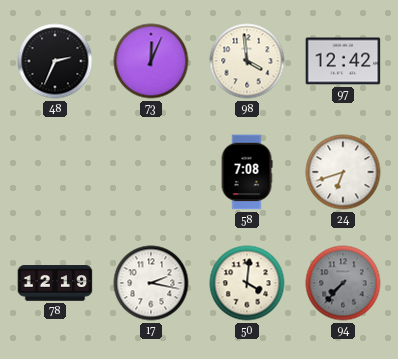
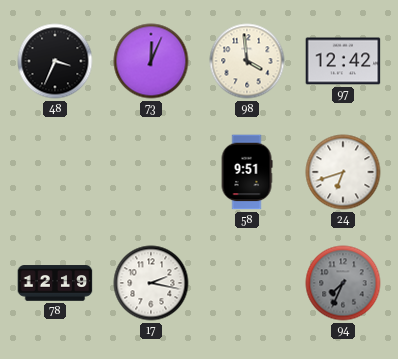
48: 2:34 -> 3:34
58: 7:08 -> 9:51
50: 4:01 -> none
94: 7:37 -> 7:34
